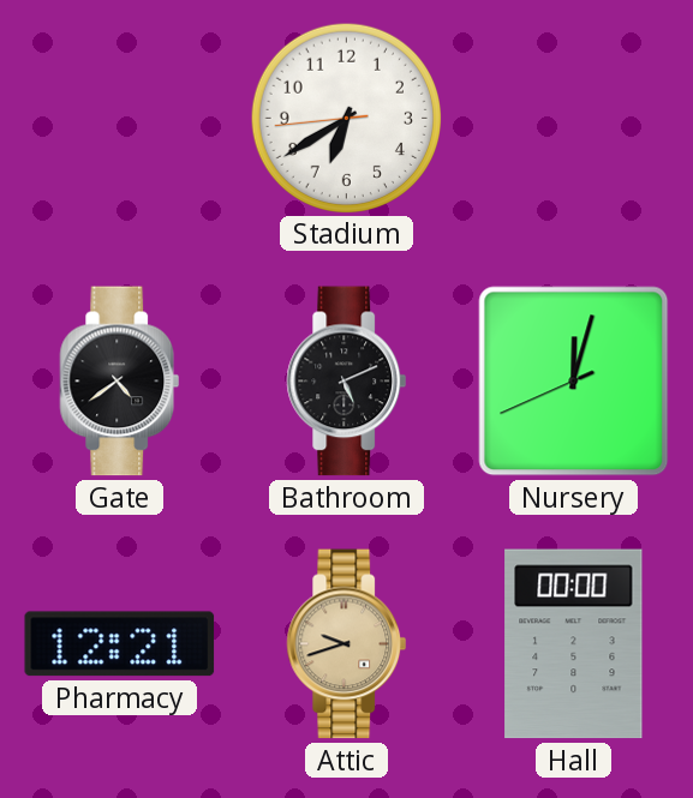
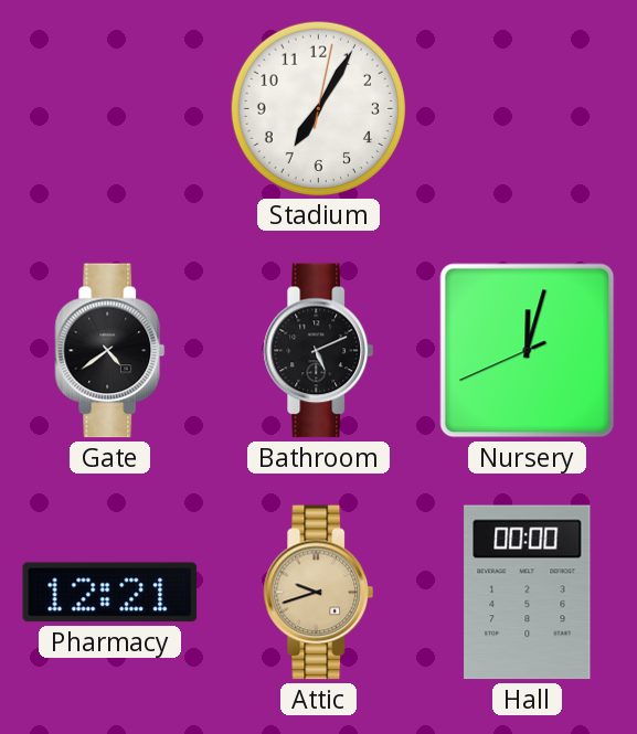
Stadium: 6:39 -> 7:05
